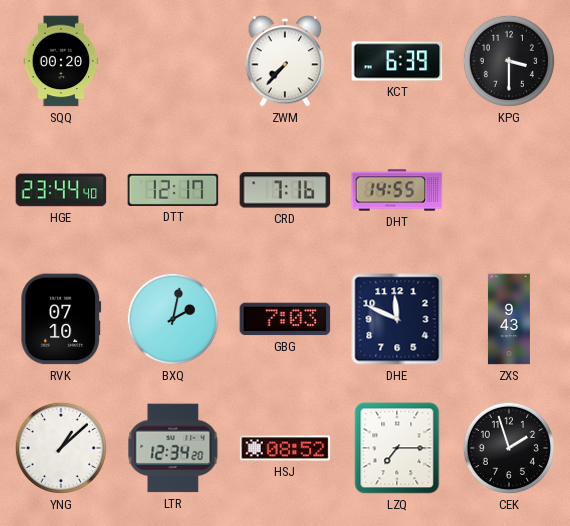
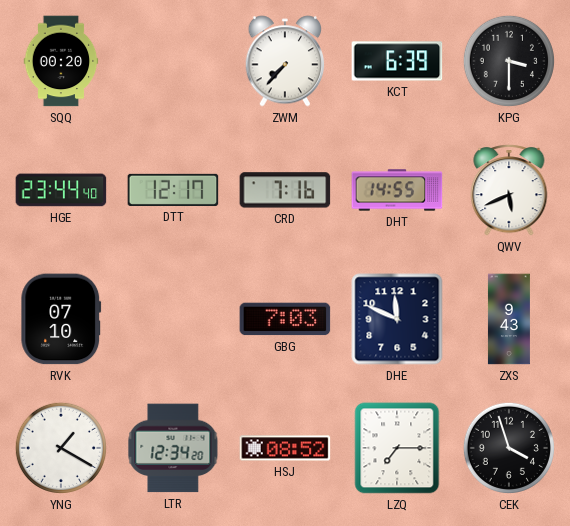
QWV: none -> 5:41
BXQ: 2:02 -> none
YNG: 1:08 -> 1:20
CEK: 1:57 -> 3:57
